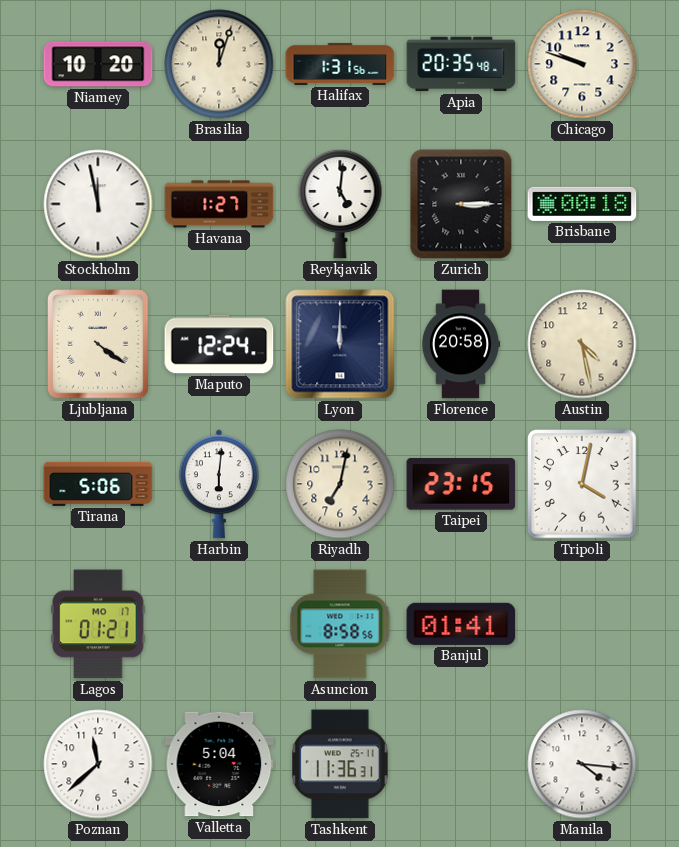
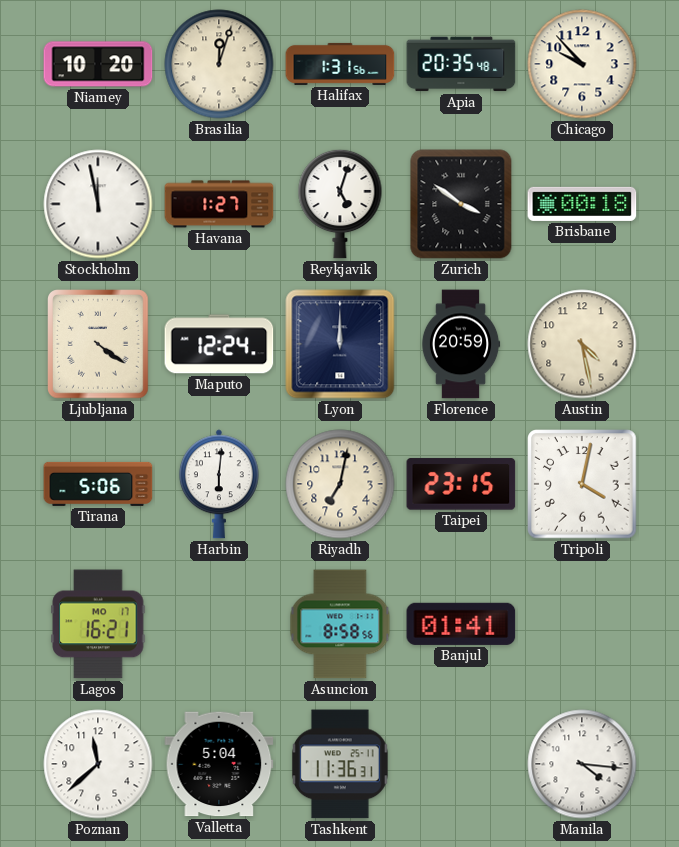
Chicago: 9:48 -> 9:53
Reykjavik: 5:01 -> 5:03
Zurich: 3:15 -> 3:51
Florence: 20:58 -> 20:59
Lagos: 01:21 -> 16:21
